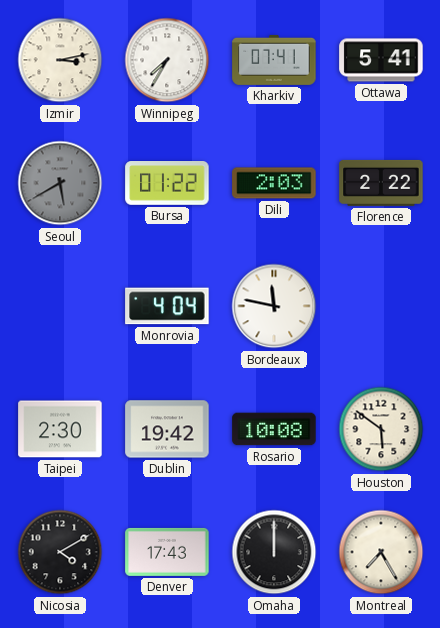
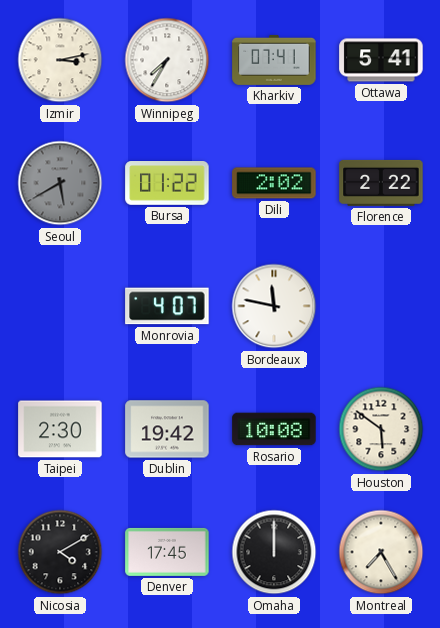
Dili: 2:03 -> 2:02
Monrovia: 4:04 -> 4:07
Denver: 17:43 -> 17:45
